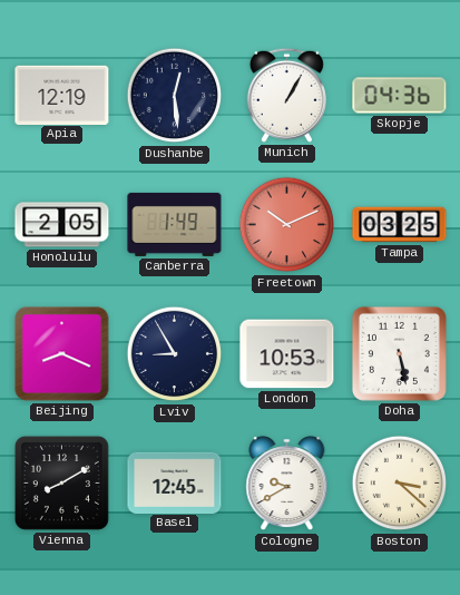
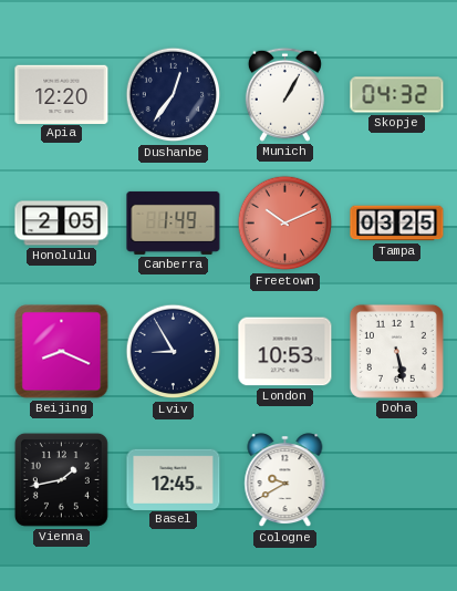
Apia: 12:19 -> 12:20
Dushanbe: 12:29 -> 12:36
Skopje: 04:36 -> 04:32
Vienna: 8:10 -> 1:43
Boston: 3:22 -> none
